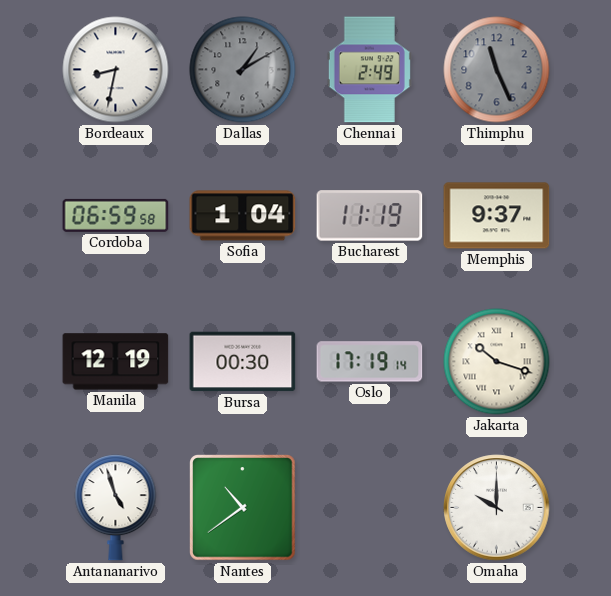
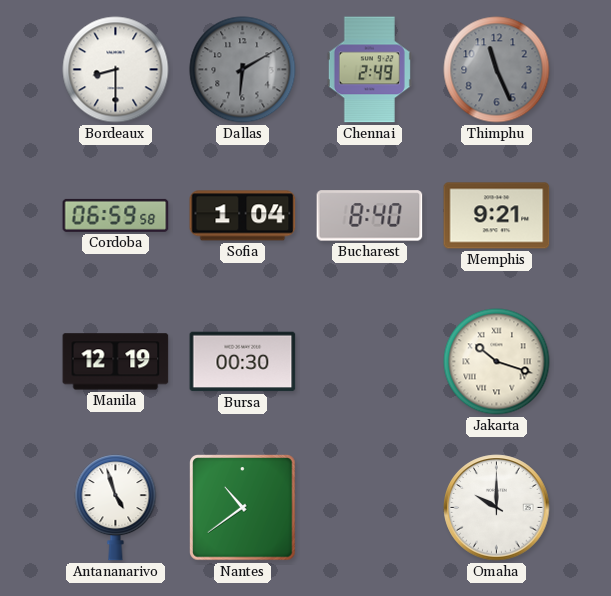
Bordeaux: 8:32 -> 8:30
Dallas: 1:10 -> 6:10
Bucharest: 11:19 -> 8:40
Memphis: 9:37 -> 9:21
Oslo: 17:19 -> none
